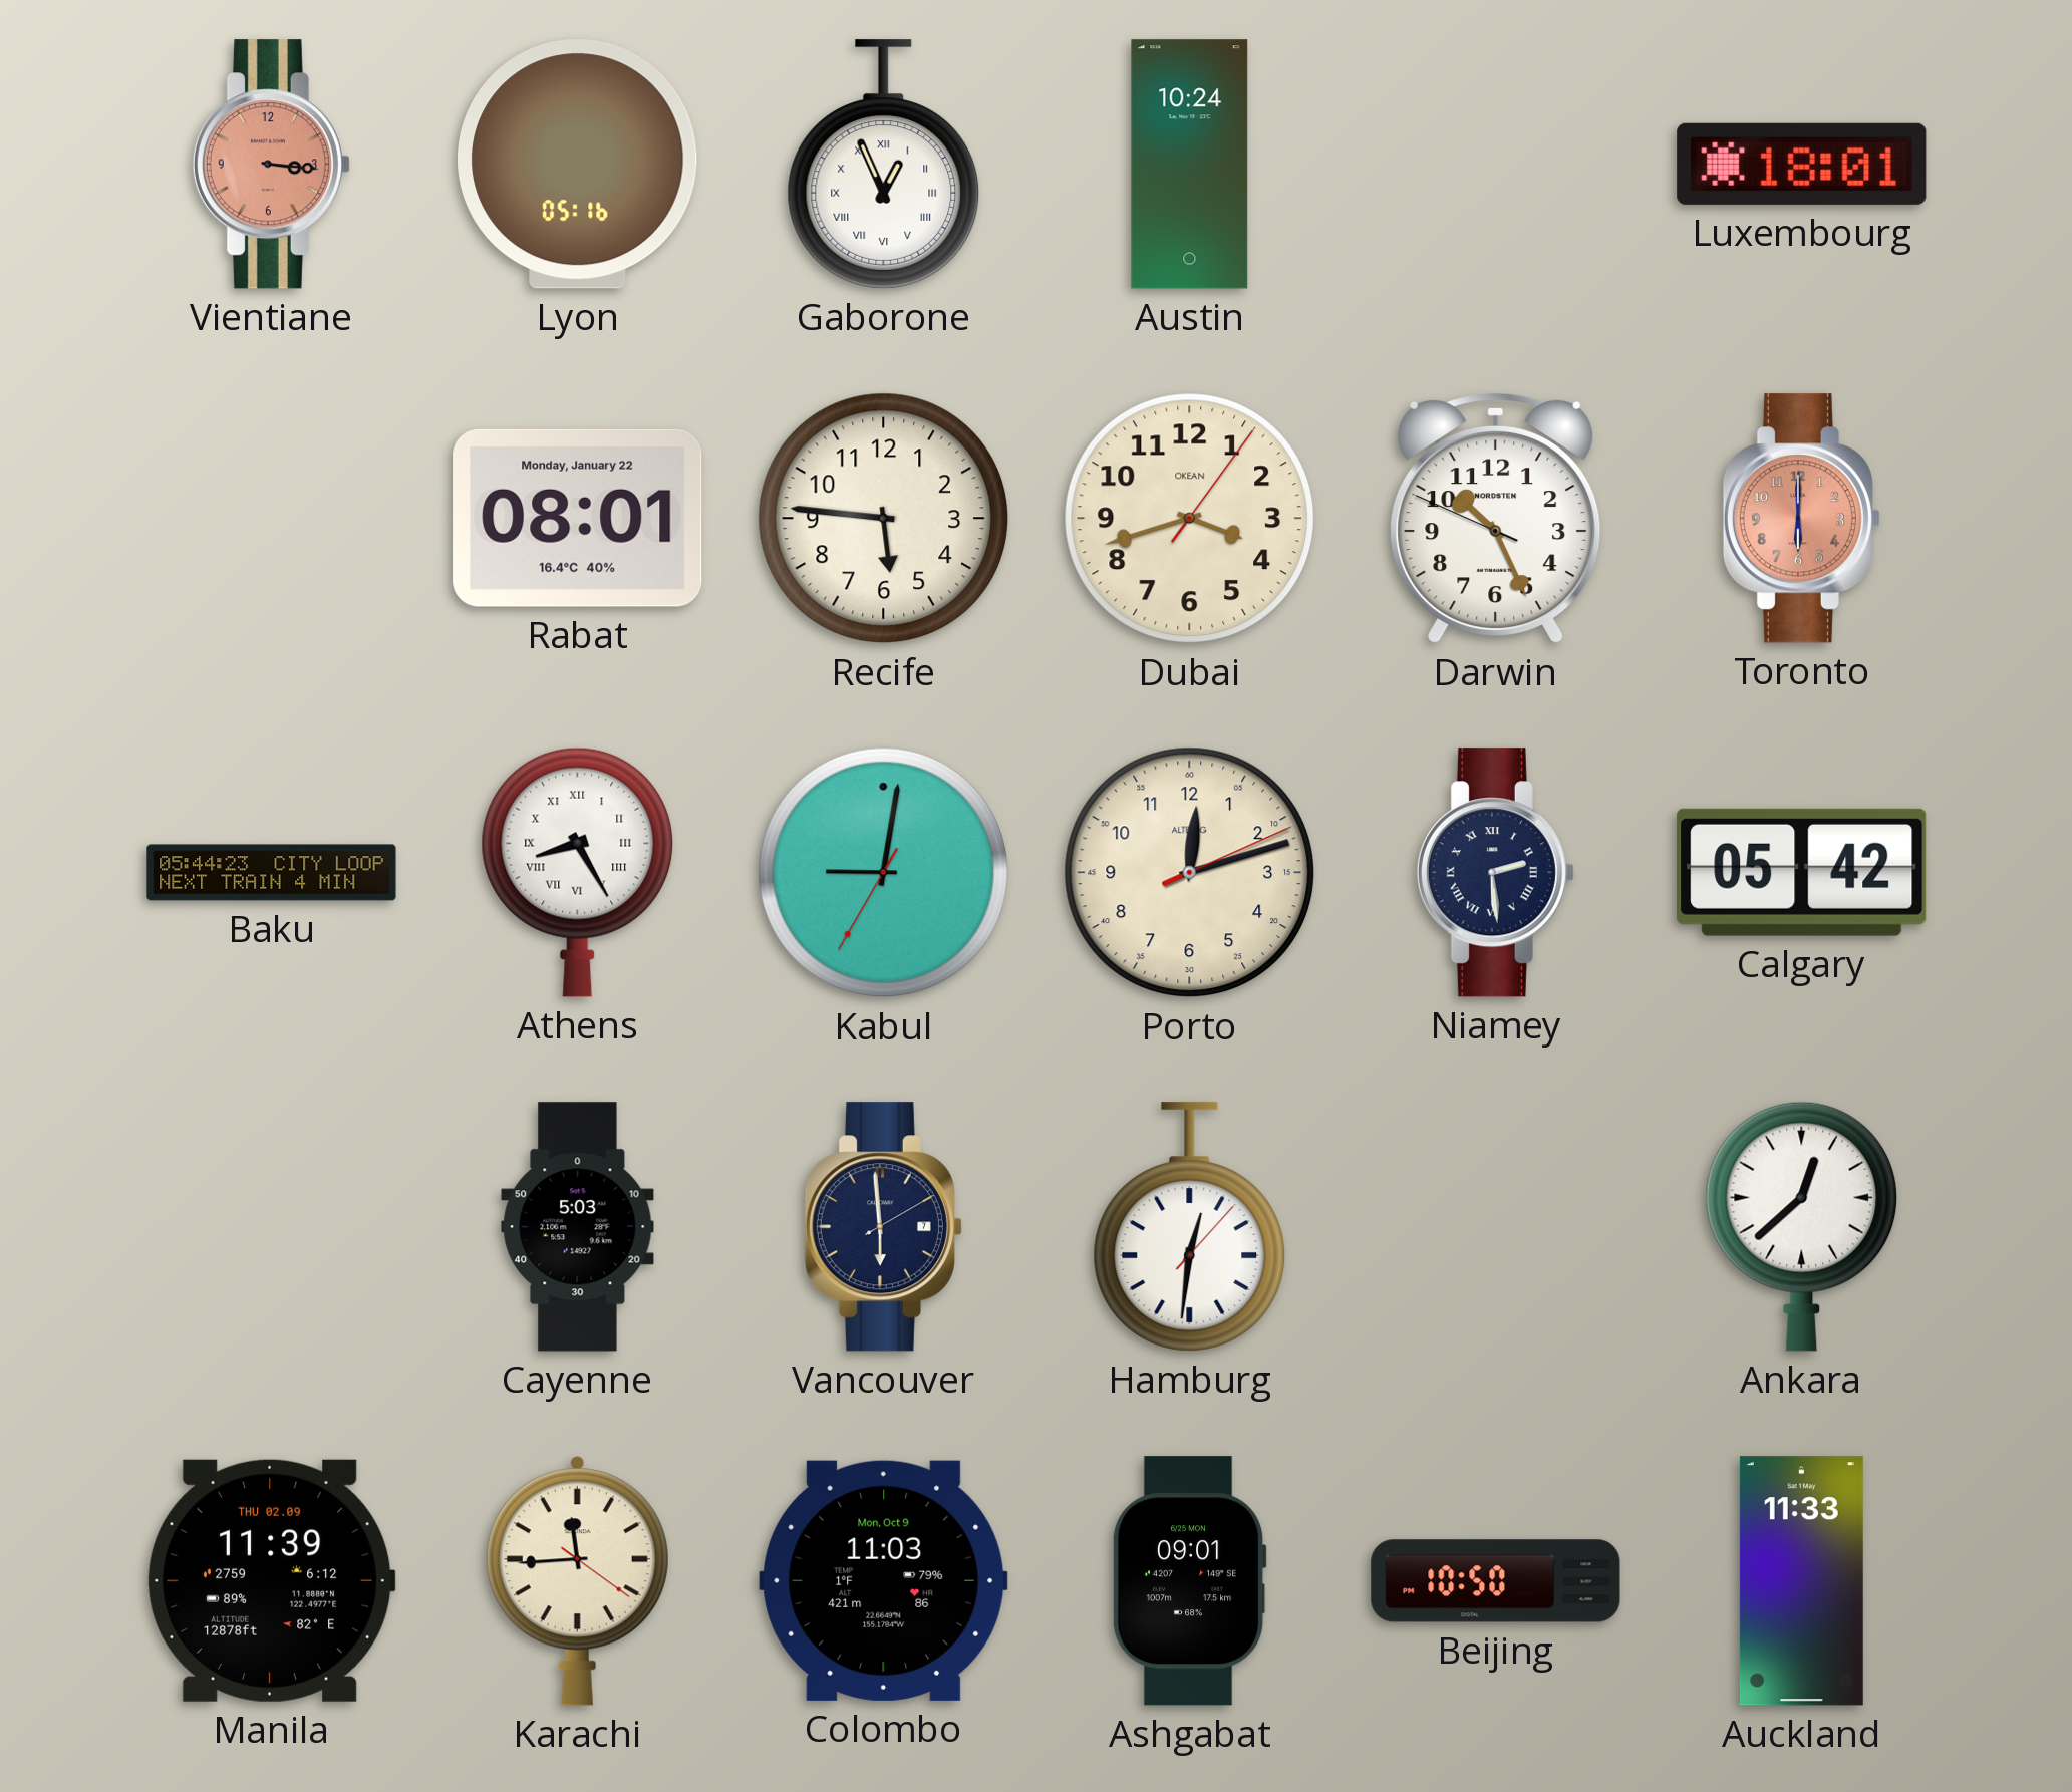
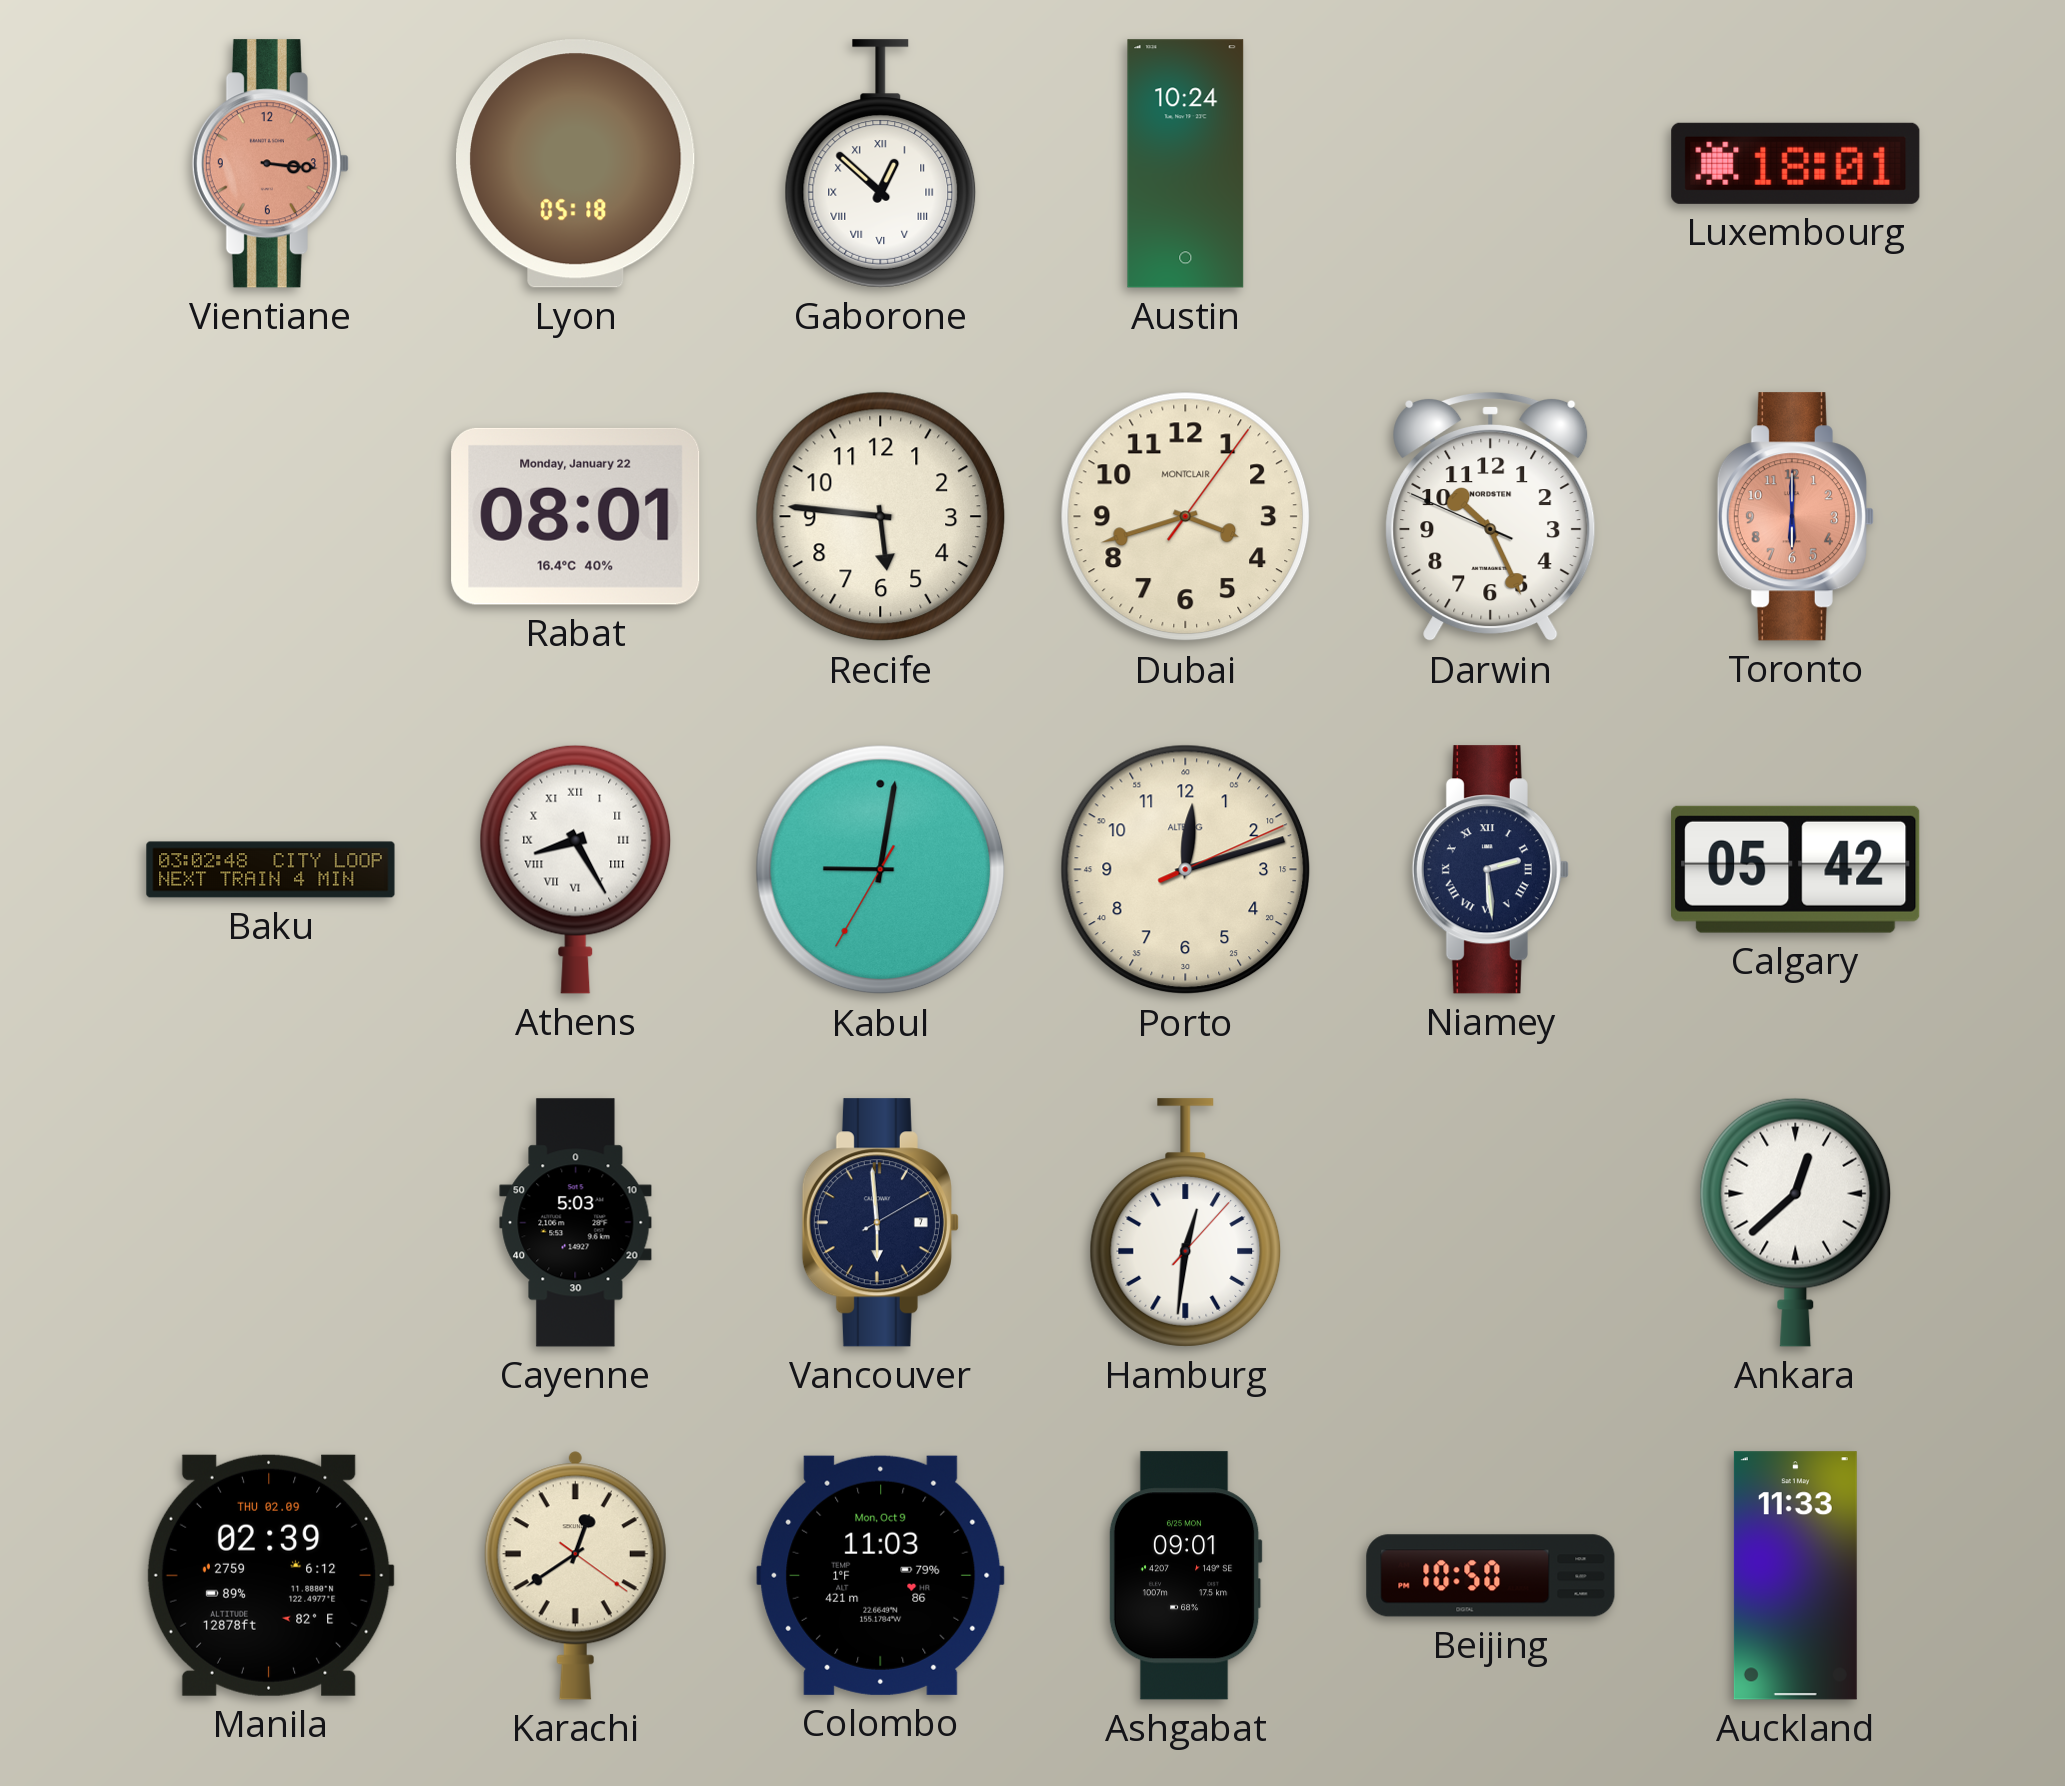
Lyon: 05:16 -> 05:18
Gaborone: 12:56 -> 12:52
Dubai brand: OKEAN -> MONTCLAIR
Baku: 05:44 -> 03:02
Manila: 11:39 -> 02:39
Karachi: 11:44 -> 12:39
